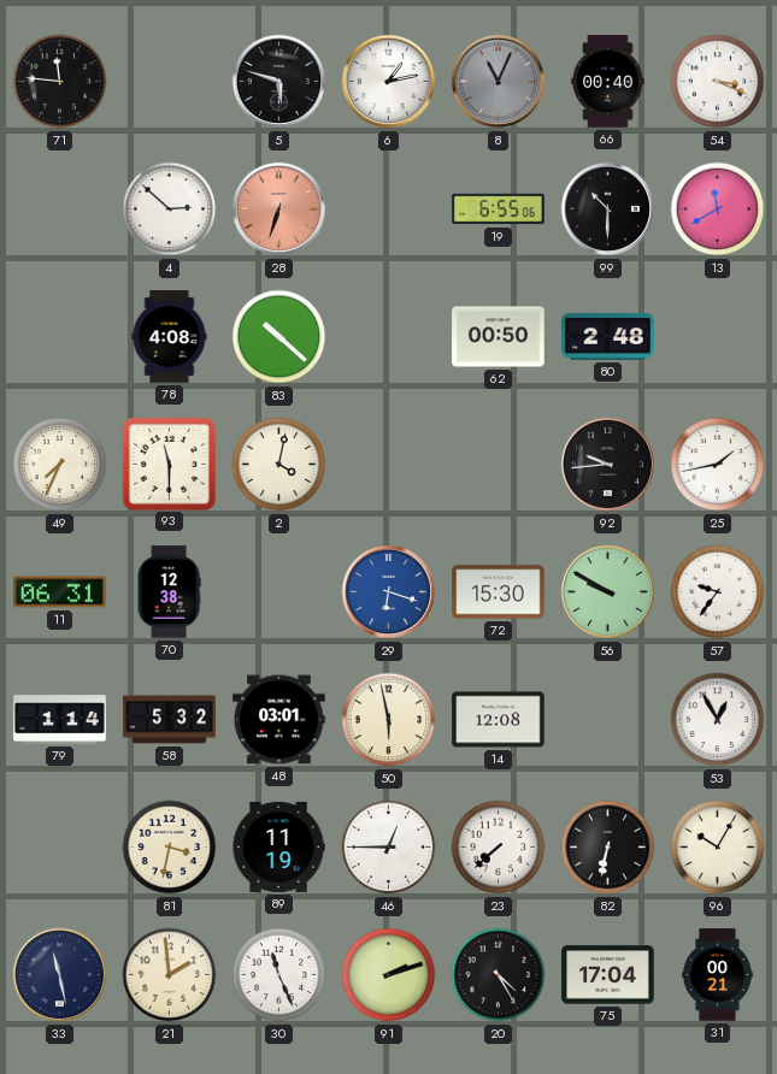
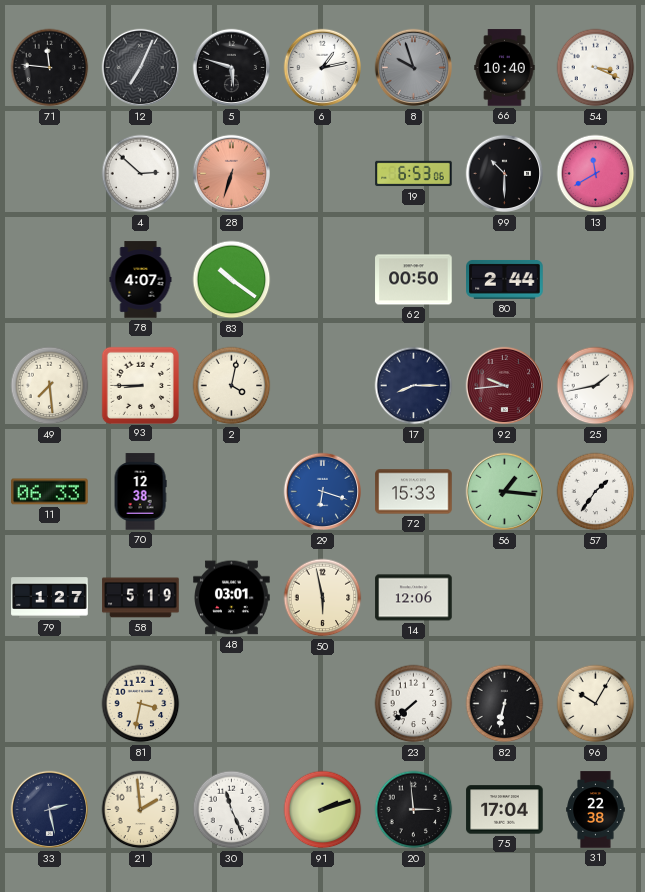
12: none -> 7:04
8: 11:04 -> 9:57
66: 00:40 -> 10:40
19: 6:55 -> 6:53
78: 4:08 -> 4:07
83: 10:22 -> 10:21
80: 2:48 -> 2:44
49: 7:34 -> 7:29
93: 11:30 -> 8:45
17: none -> 8:15
92 dial: black -> burgundy
11: 06:31 -> 06:33
72: 15:30 -> 15:33
56: 9:50 -> 1:16
57: 9:36 -> 1:36
79: 1:14 -> 1:27
58: 5:32 -> 5:19
14: 12:08 -> 12:06
53: 12:55 -> none
89: 11:19 -> none
46: 12:45 -> none
33: 11:28 -> 2:28
20: 4:25 -> 2:59
31: 00:21 -> 22:38
